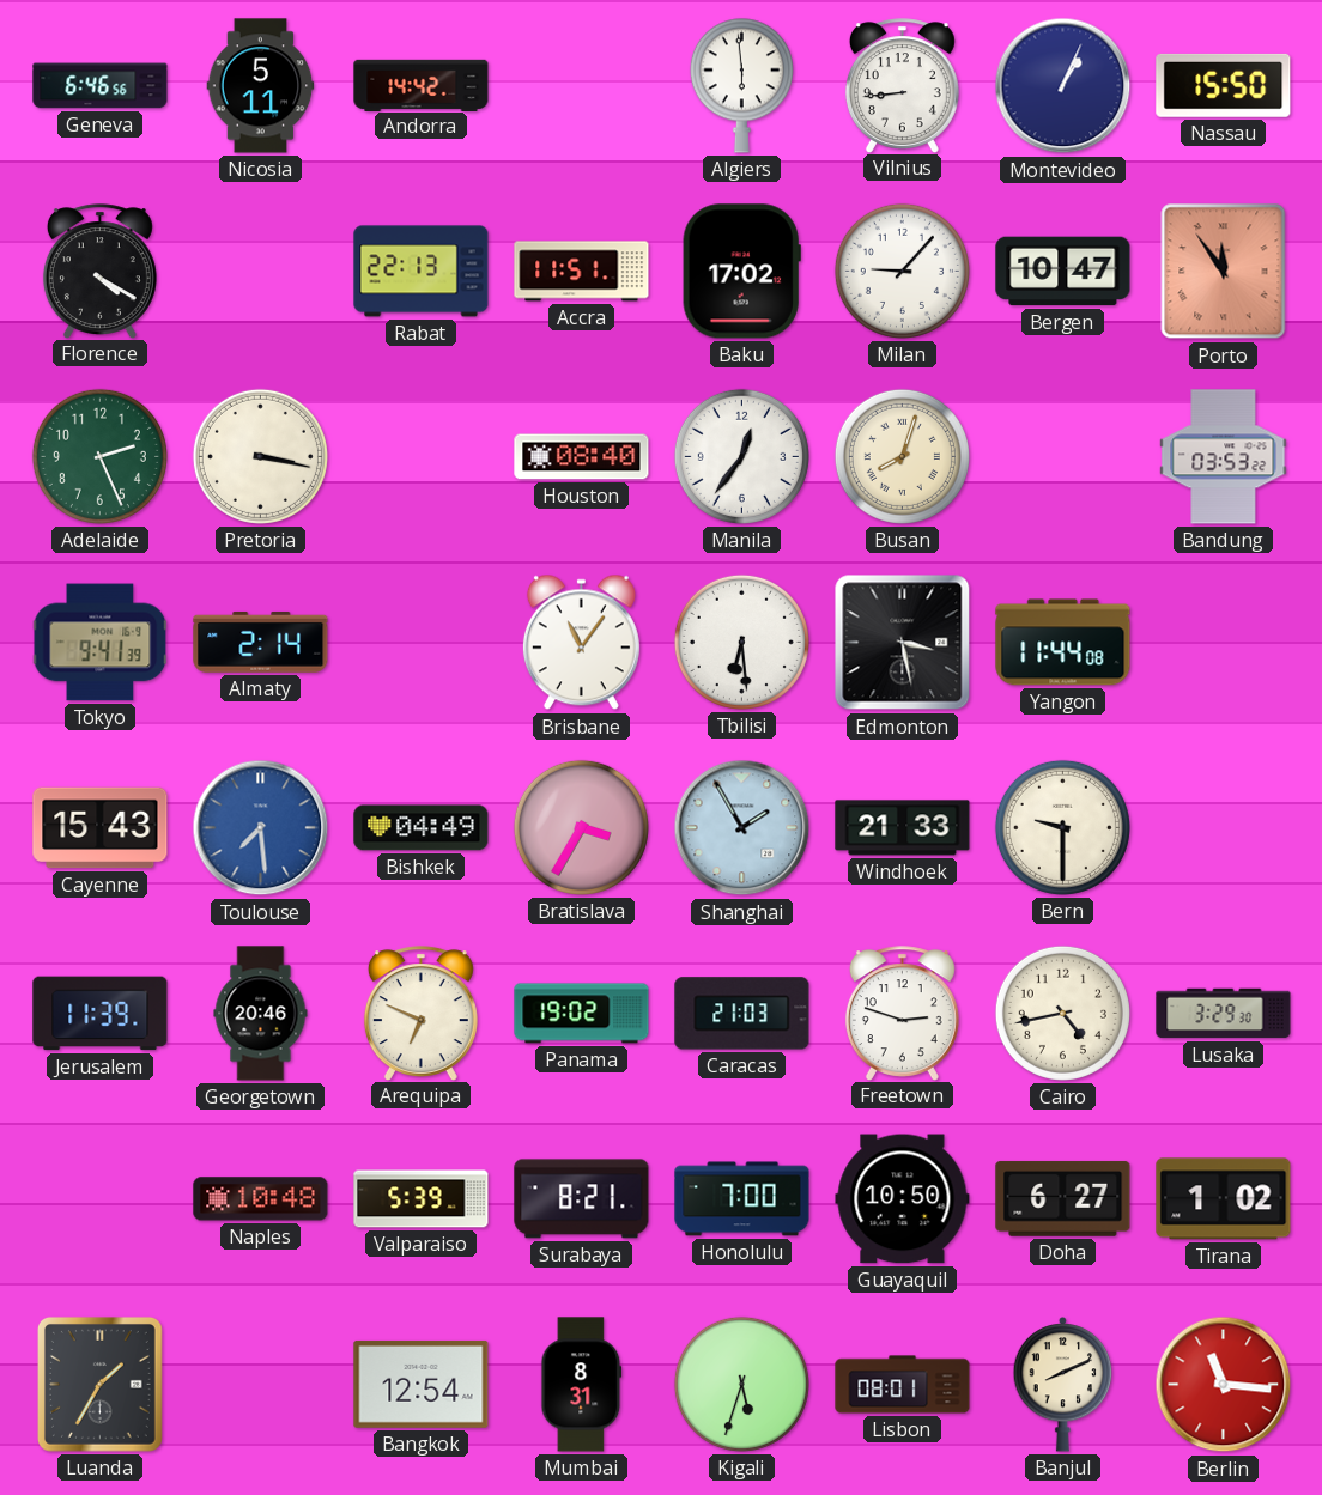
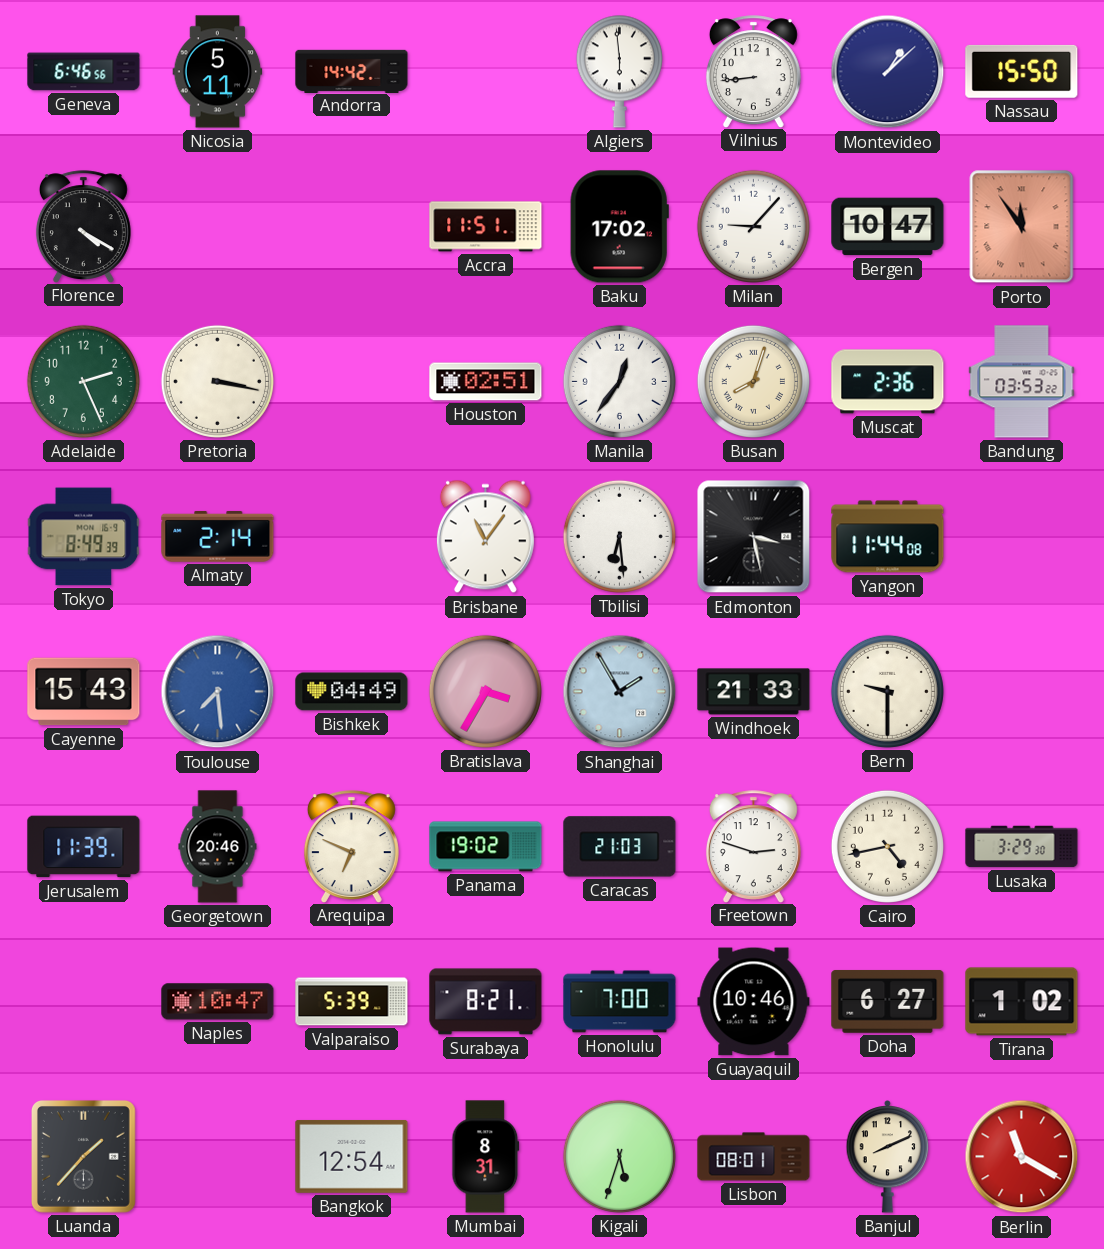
Montevideo: 1:04 -> 1:08
Rabat: 22:13 -> none
Houston: 08:40 -> 02:51
Muscat: none -> 2:36
Tokyo: 9:41 -> 8:49
Naples: 10:48 -> 10:47
Guayaquil: 10:50 -> 10:46
Luanda: 1:35 -> 1:37
Berlin: 11:16 -> 11:20
